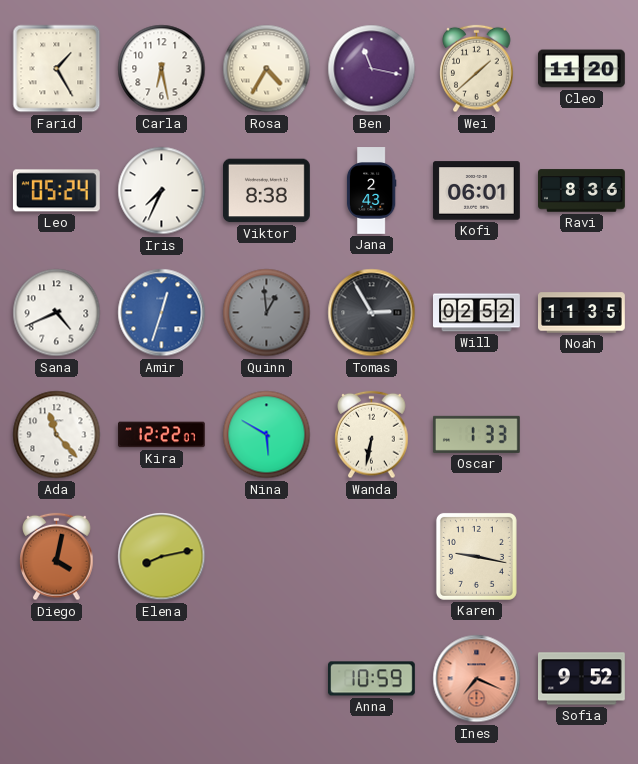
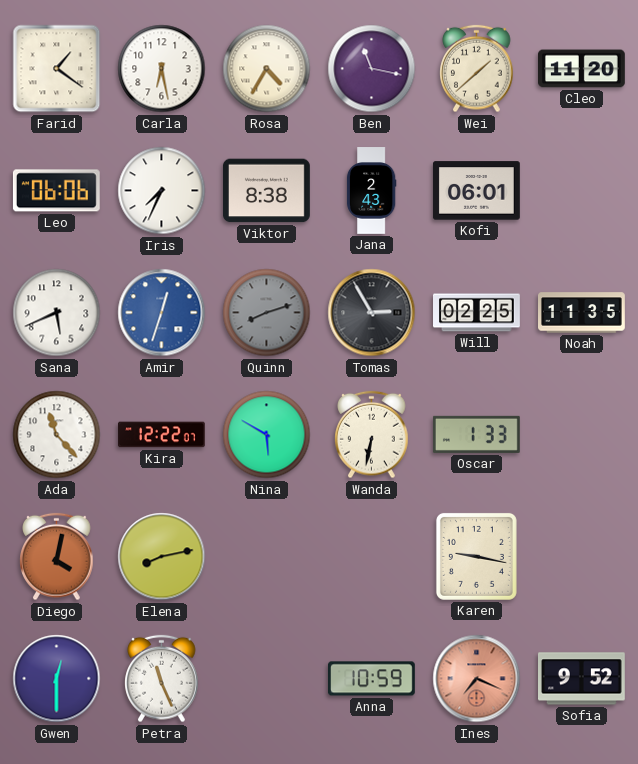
Farid: 1:25 -> 1:21
Leo: 05:24 -> 06:06
Ravi: 8:36 -> none
Sana: 4:41 -> 5:41
Quinn: 12:59 -> 8:12
Will: 02:52 -> 02:25
Gwen: none -> 12:30
Petra: none -> 11:26
